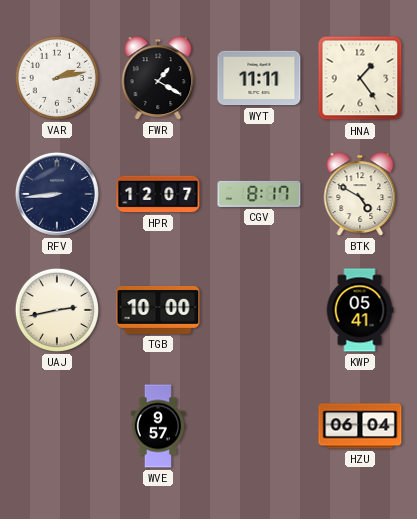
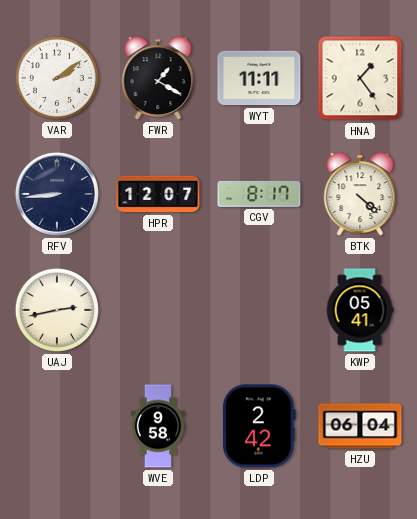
VAR: 2:13 -> 2:09
BTK: 4:50 -> 4:22
TGB: 10:00 -> none
WVE: 9:57 -> 9:58
LDP: none -> 2:42
